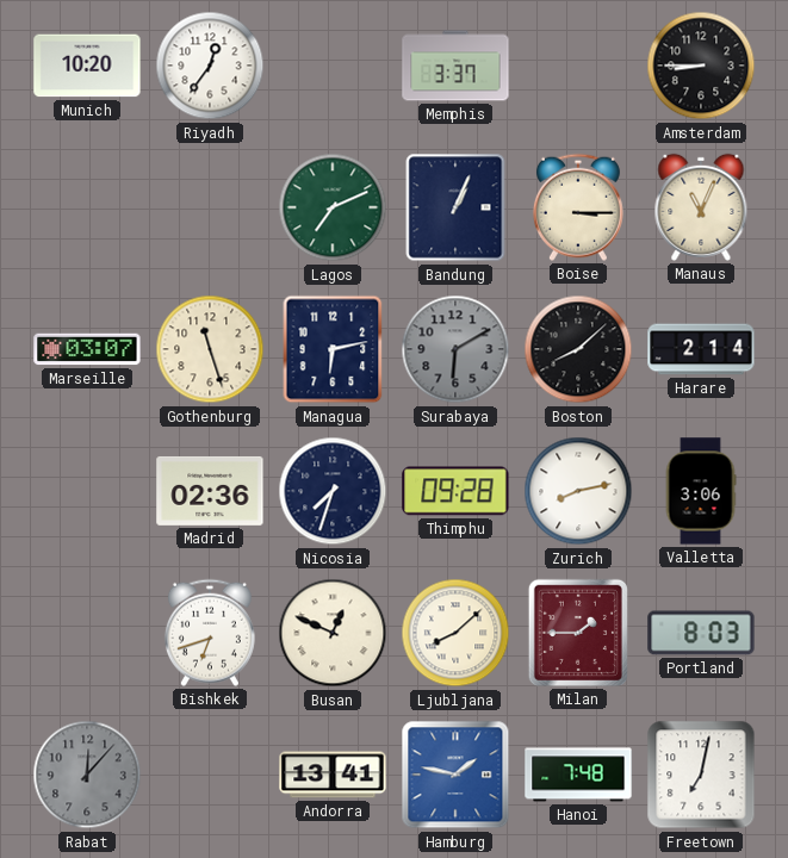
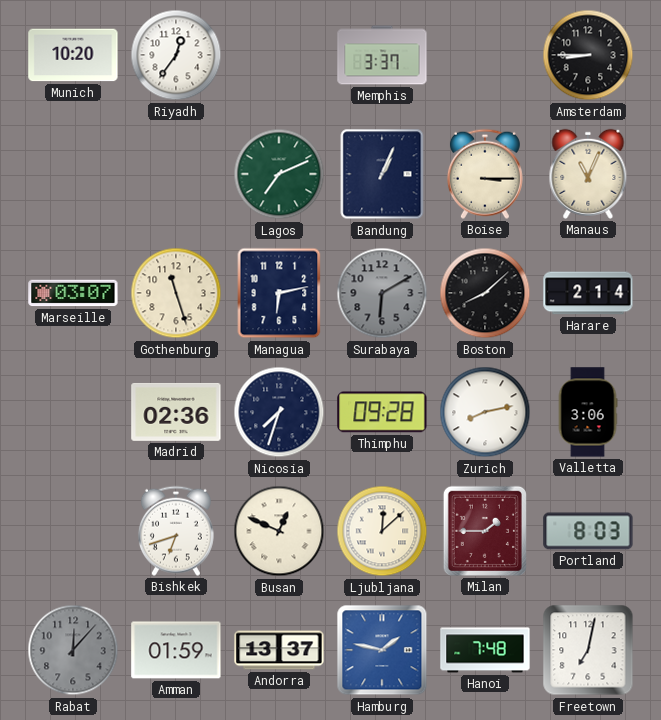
Ljubljana: 8:08 -> 12:08
Amman: none -> 01:59
Andorra: 13:41 -> 13:37
